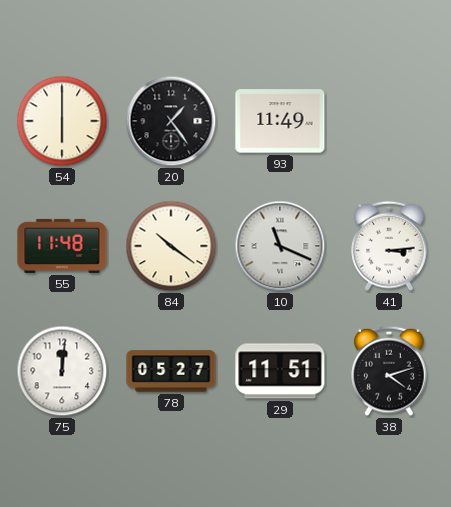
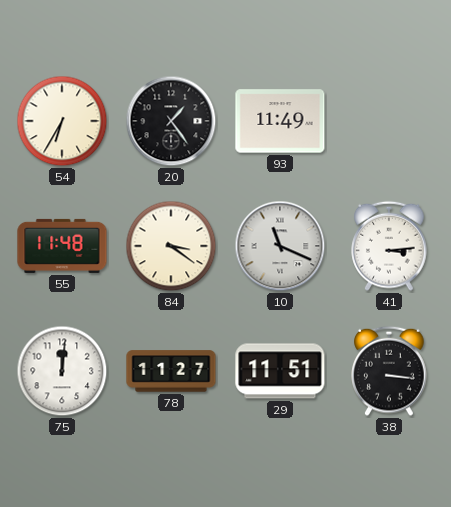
54: 6:00 -> 6:35
84: 10:21 -> 3:21
78: 05:27 -> 11:27
38: 4:12 -> 3:16
